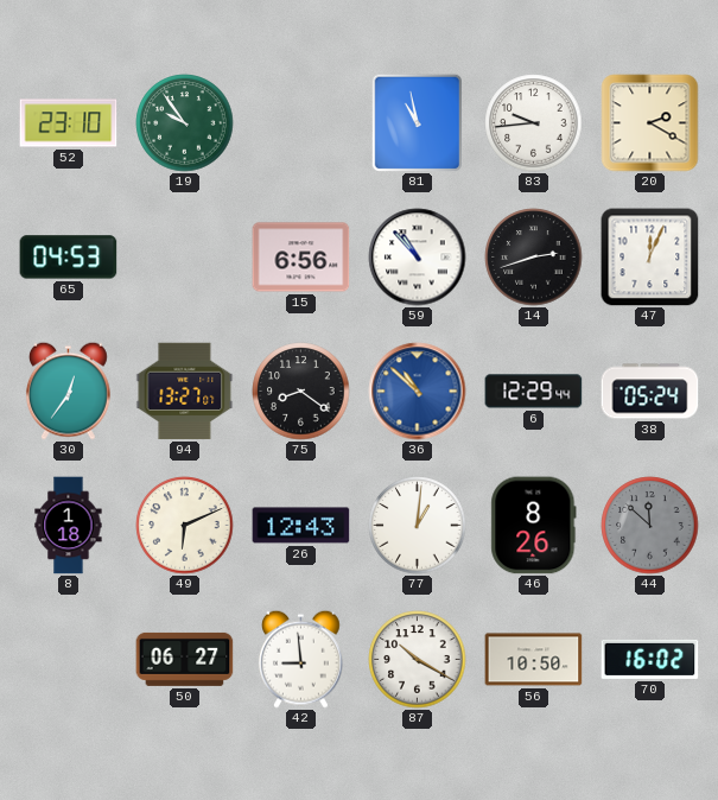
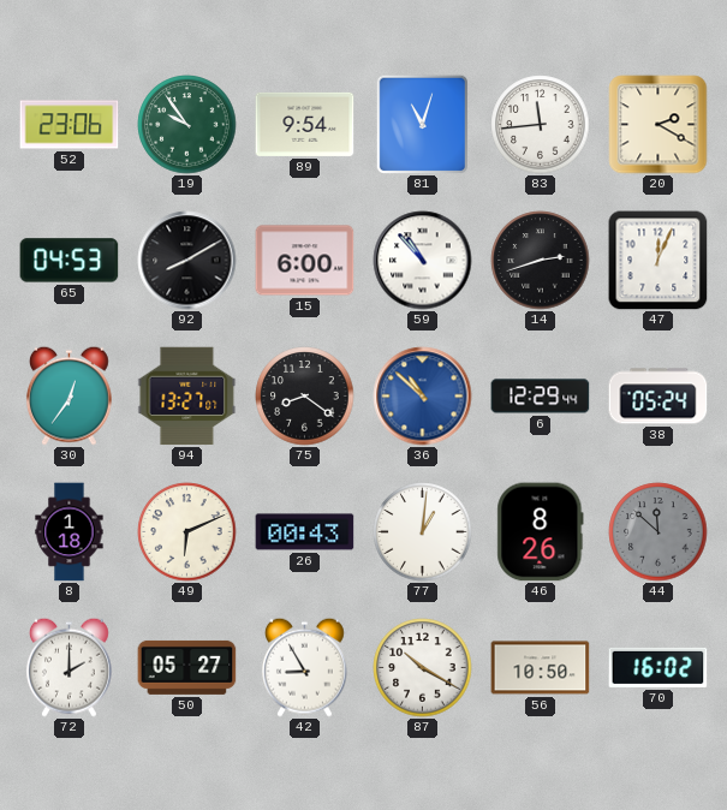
52: 23:10 -> 23:06
89: none -> 9:54
81: 10:58 -> 11:03
83: 9:44 -> 11:44
92: none -> 8:10
15: 6:56 -> 6:00
26: 12:43 -> 00:43
72: none -> 2:00
50: 06:27 -> 05:27
42: 8:59 -> 8:55
